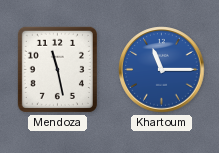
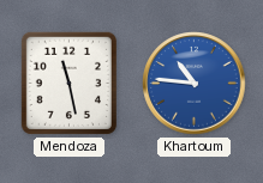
Khartoum: 11:15 -> 10:46
